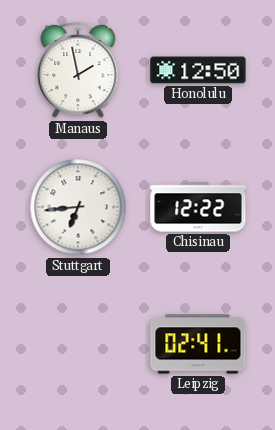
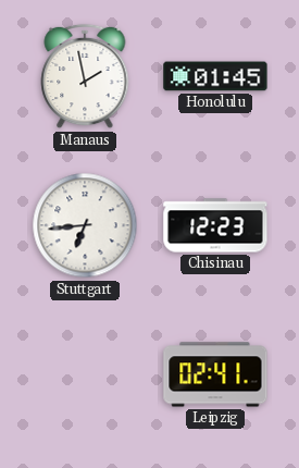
Honolulu: 12:50 -> 01:45
Chisinau: 12:22 -> 12:23
